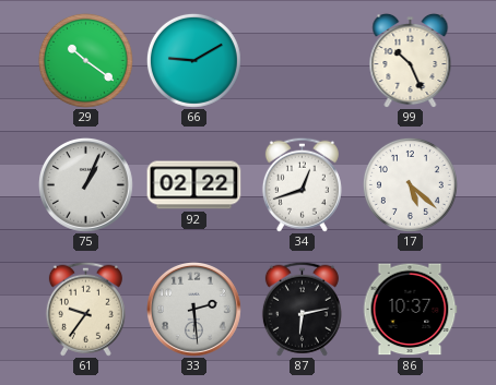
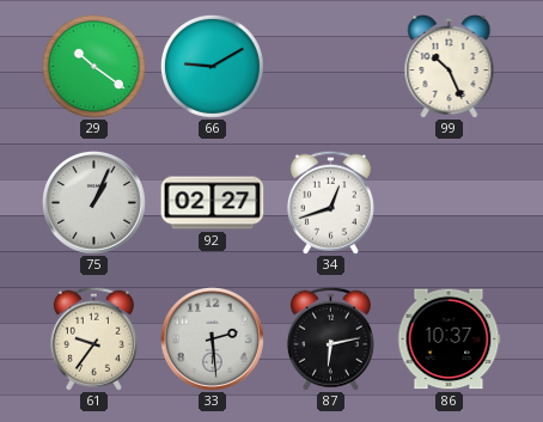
92: 02:22 -> 02:27
17: 5:22 -> none
